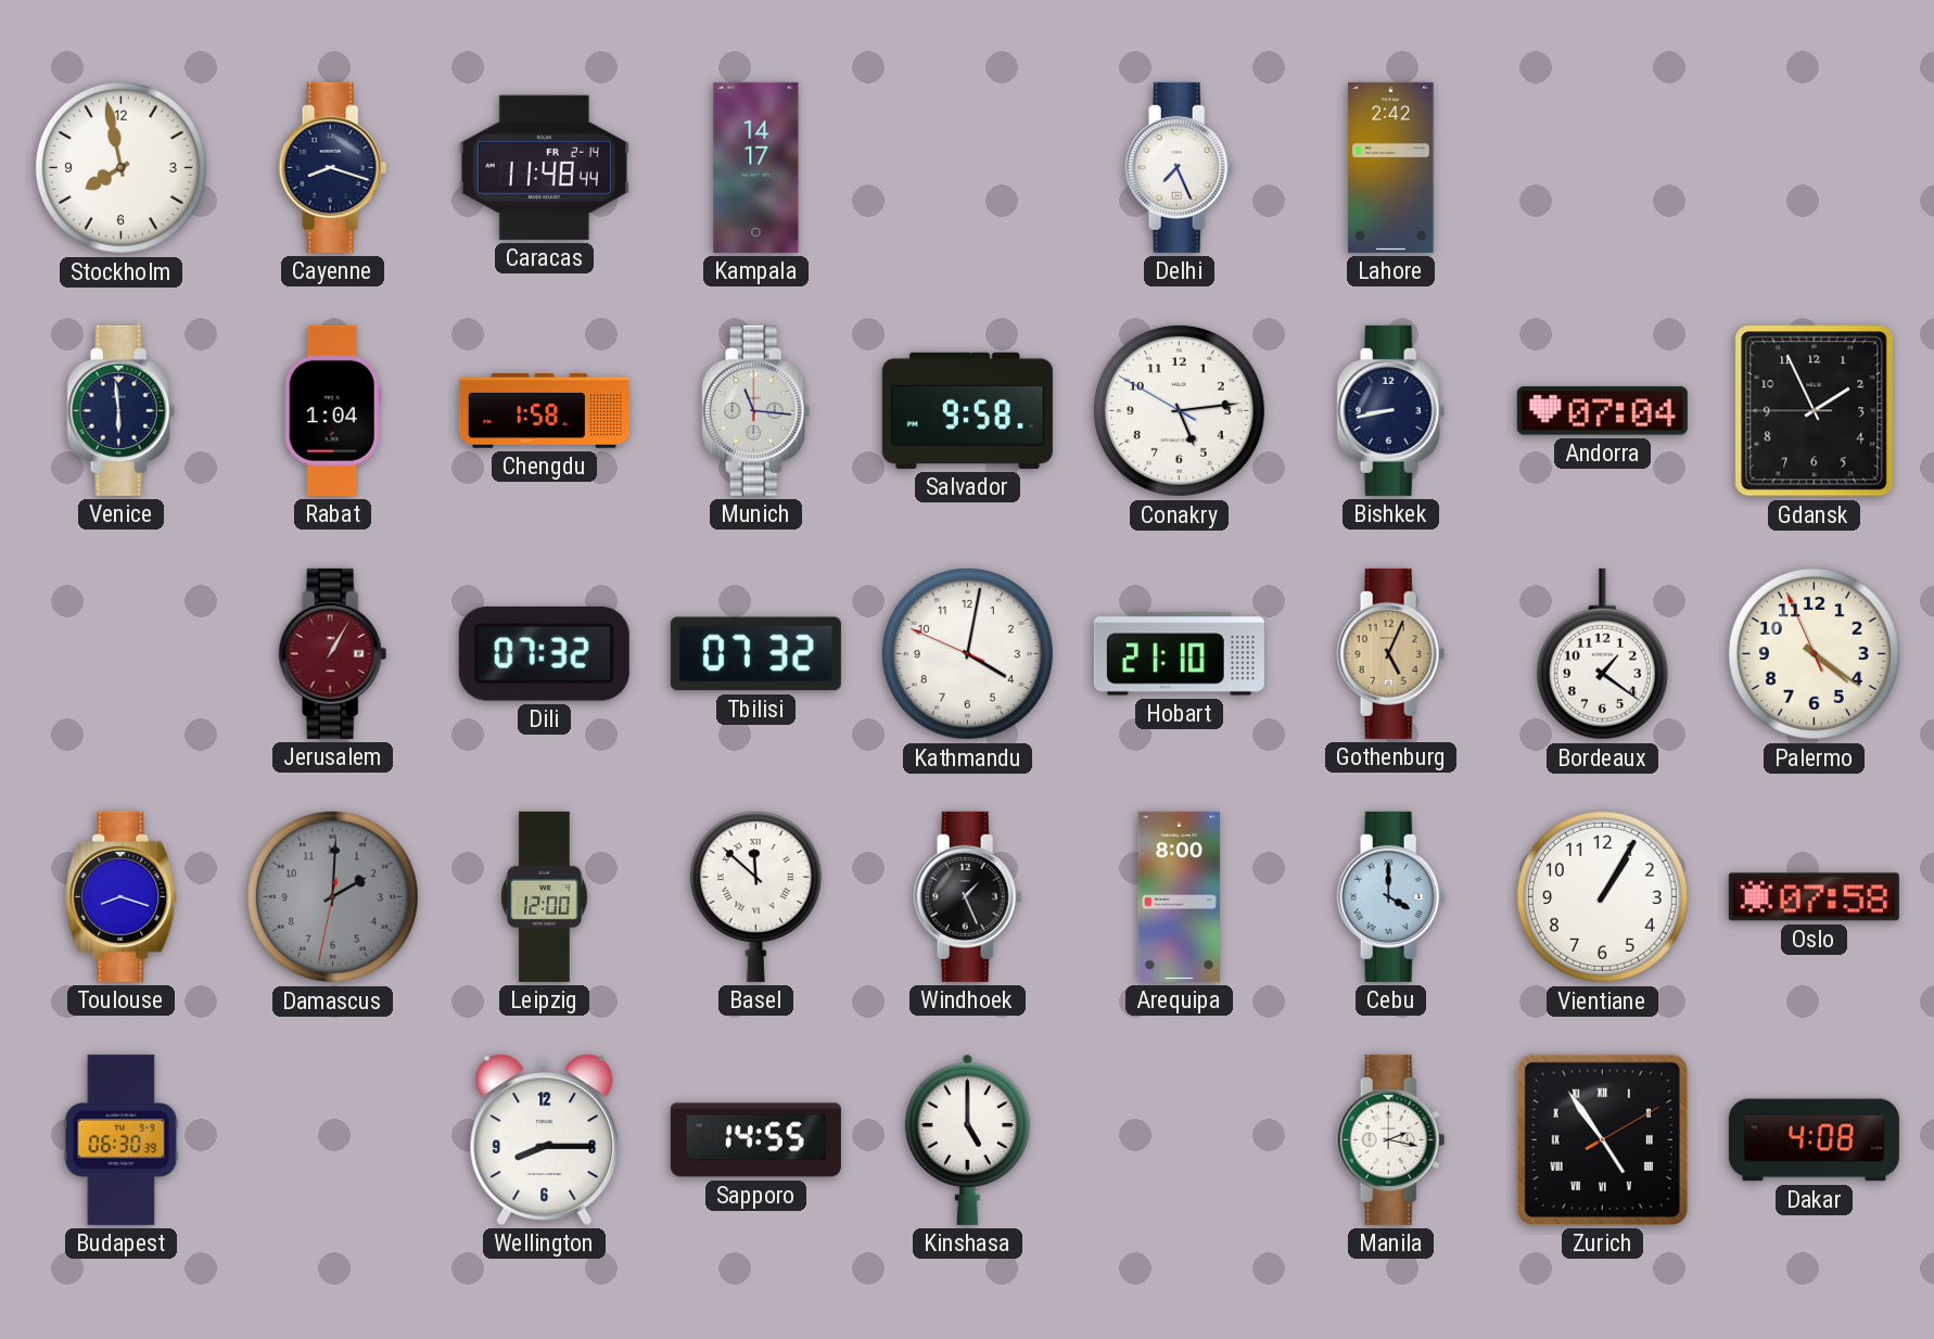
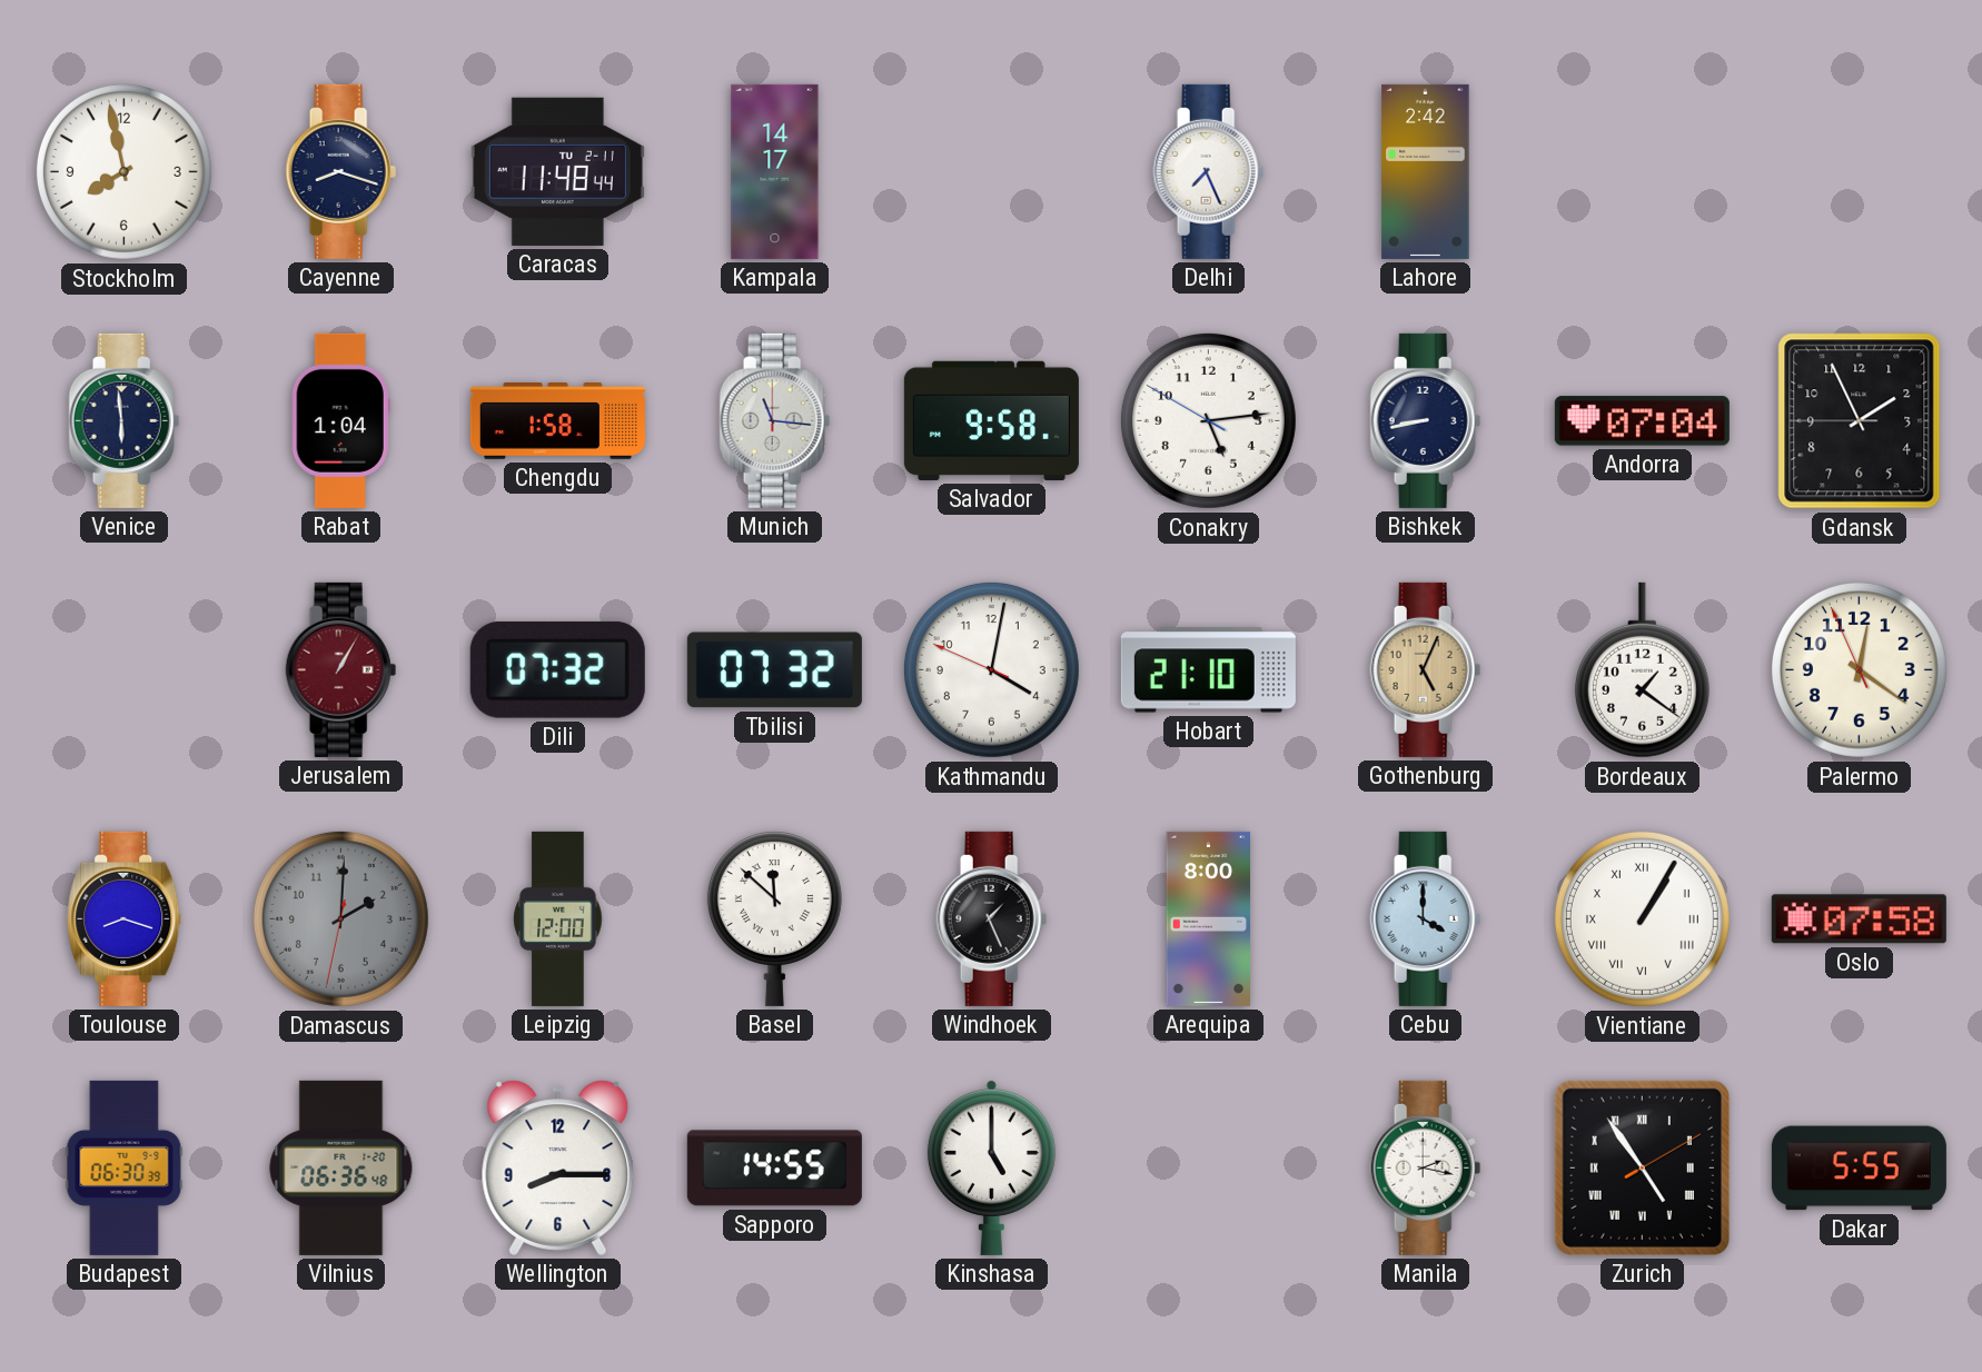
Caracas date: FR 2-14 -> TU 2-11
Palermo: 4:20 -> 12:20
Vientiane numerals: Arabic -> Roman
Vilnius: none -> 06:36
Dakar: 4:08 -> 5:55
